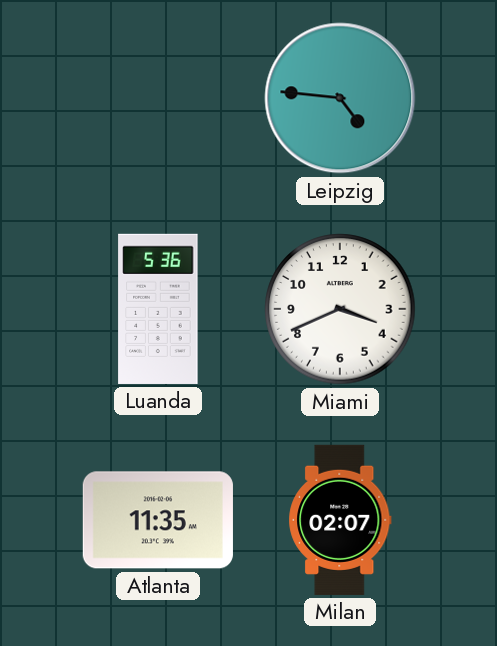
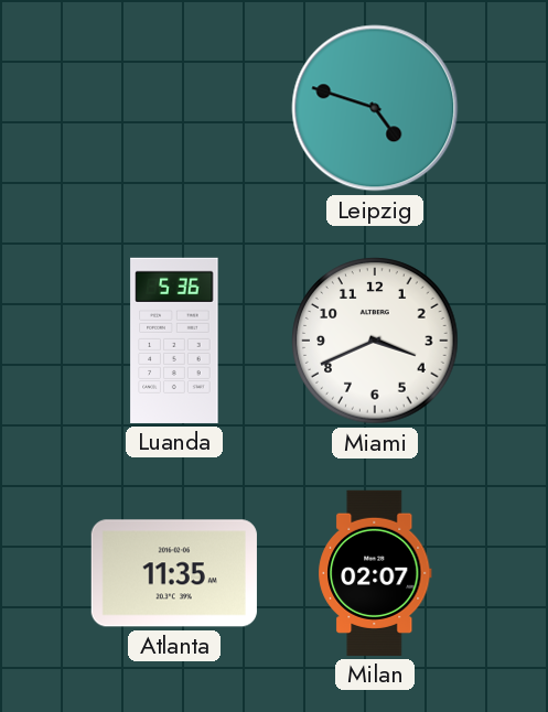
Leipzig: 4:46 -> 4:48
